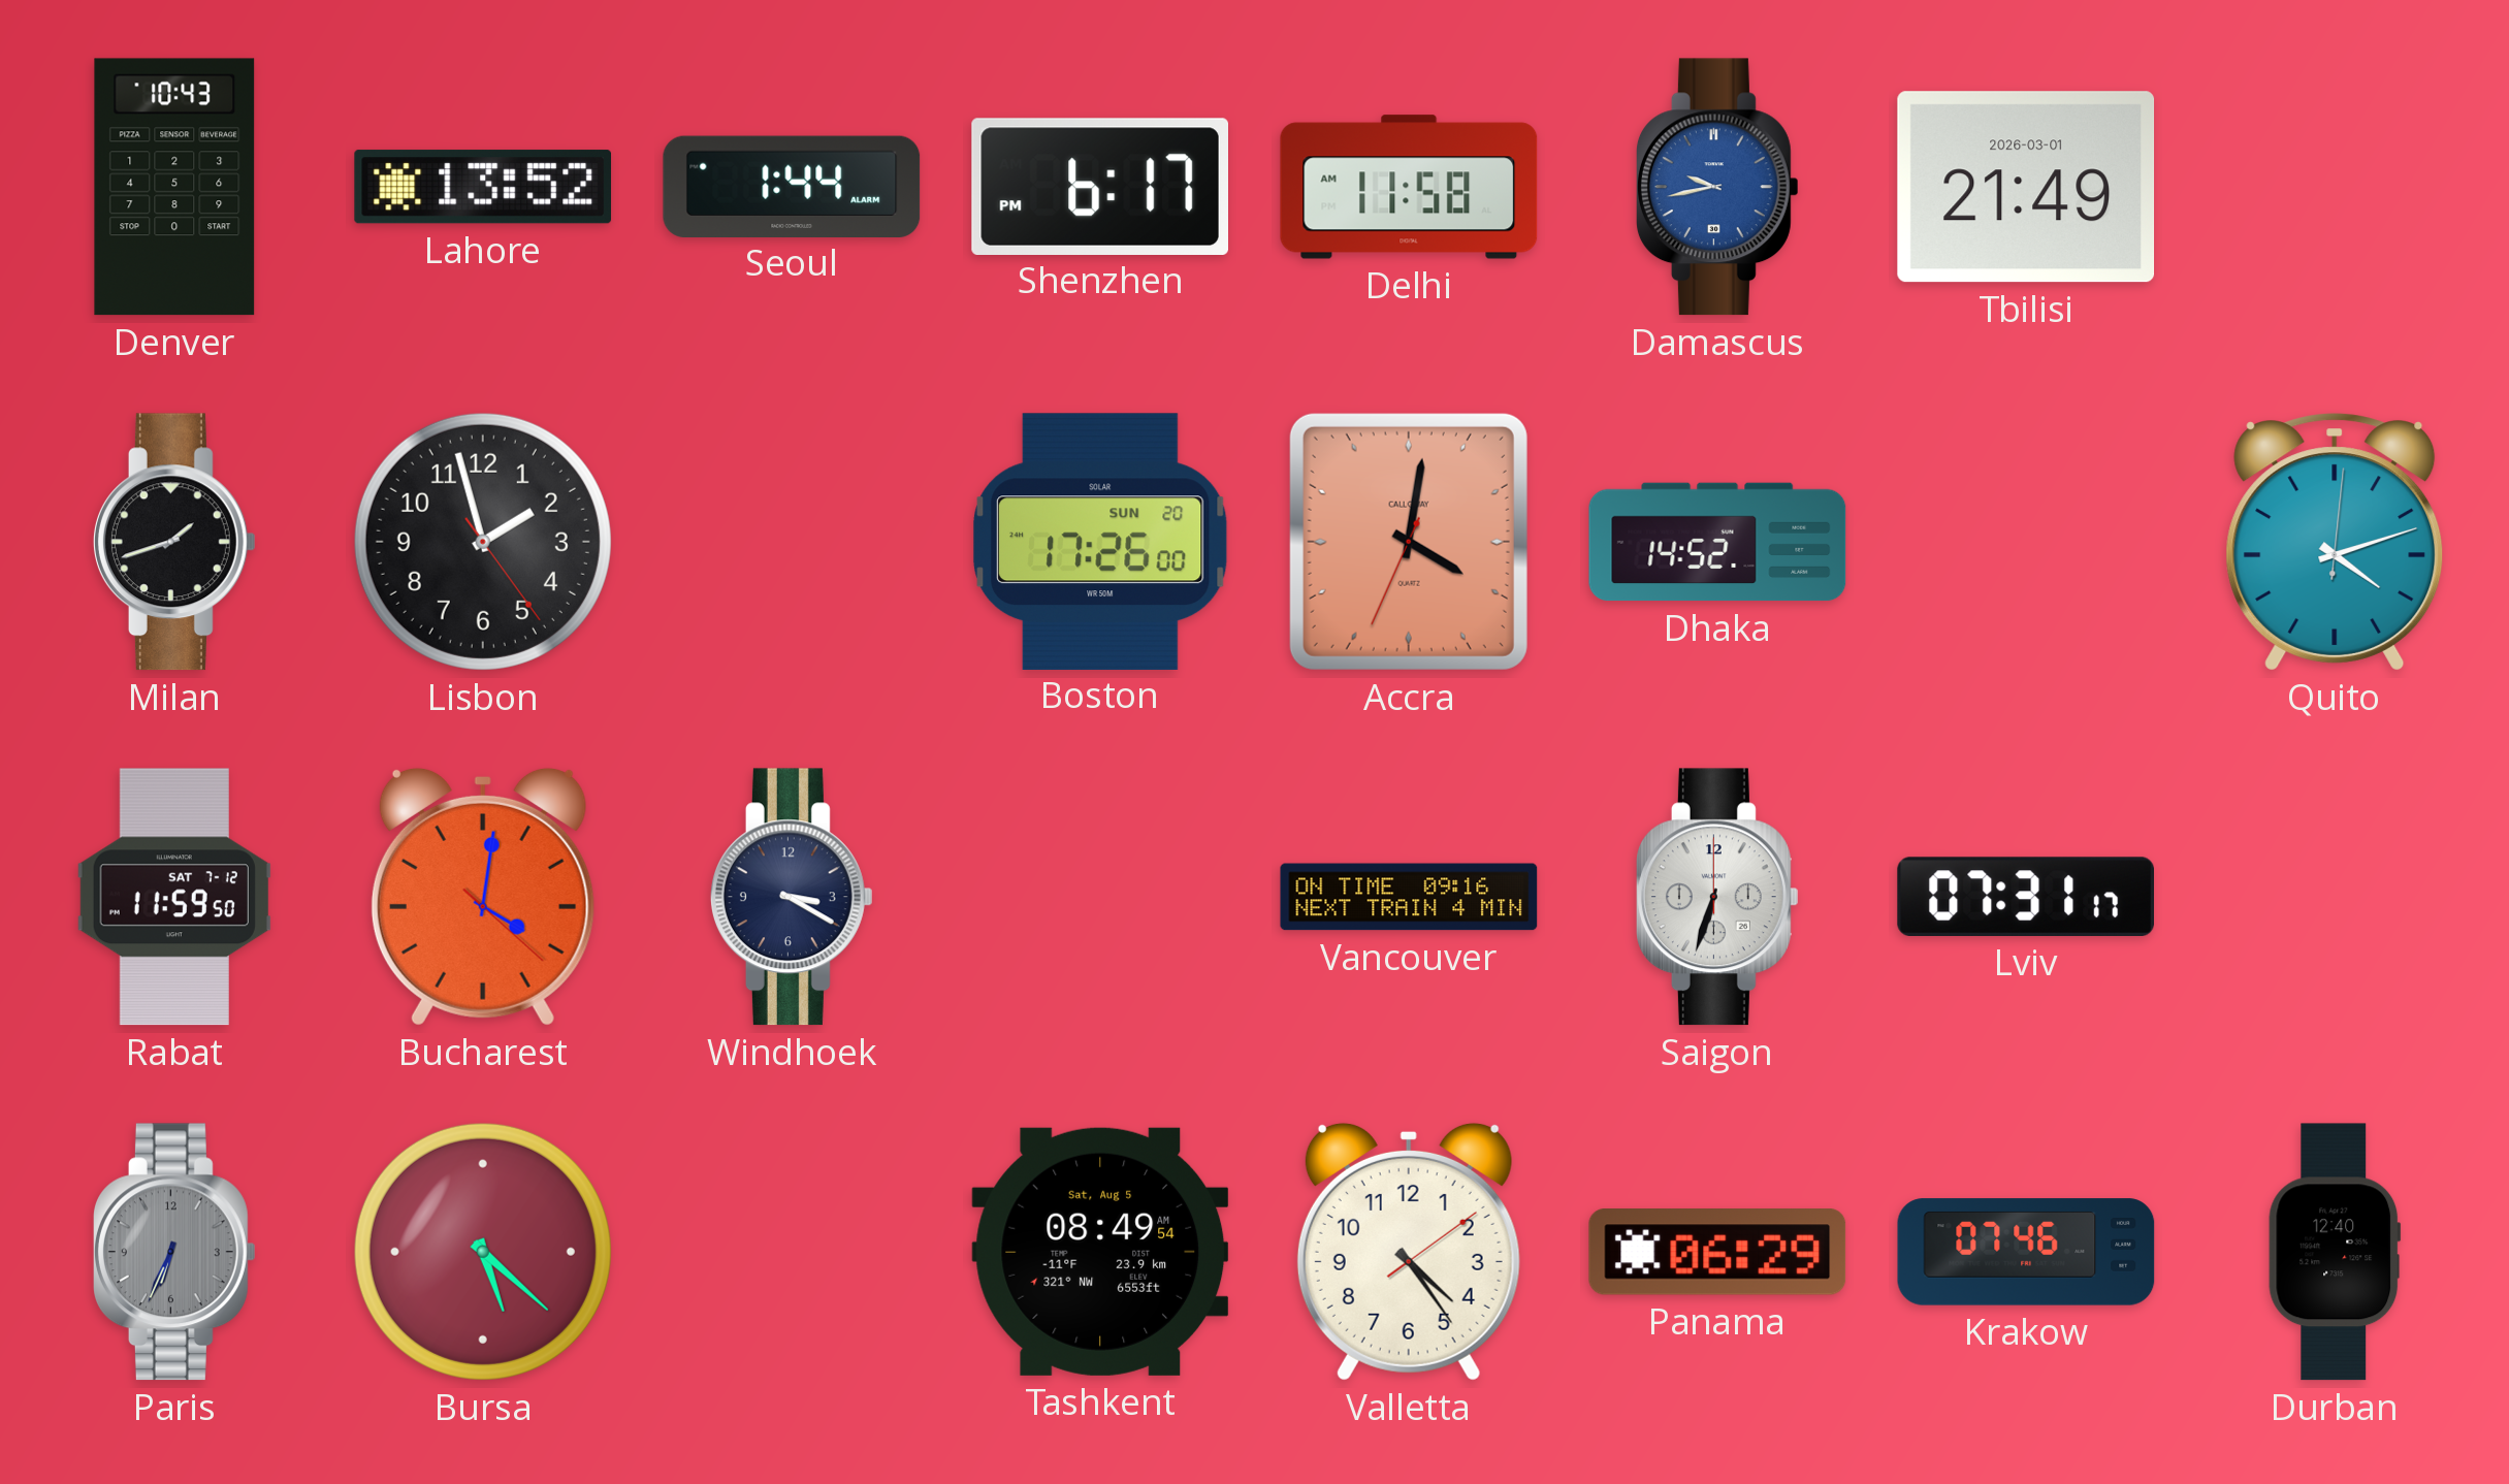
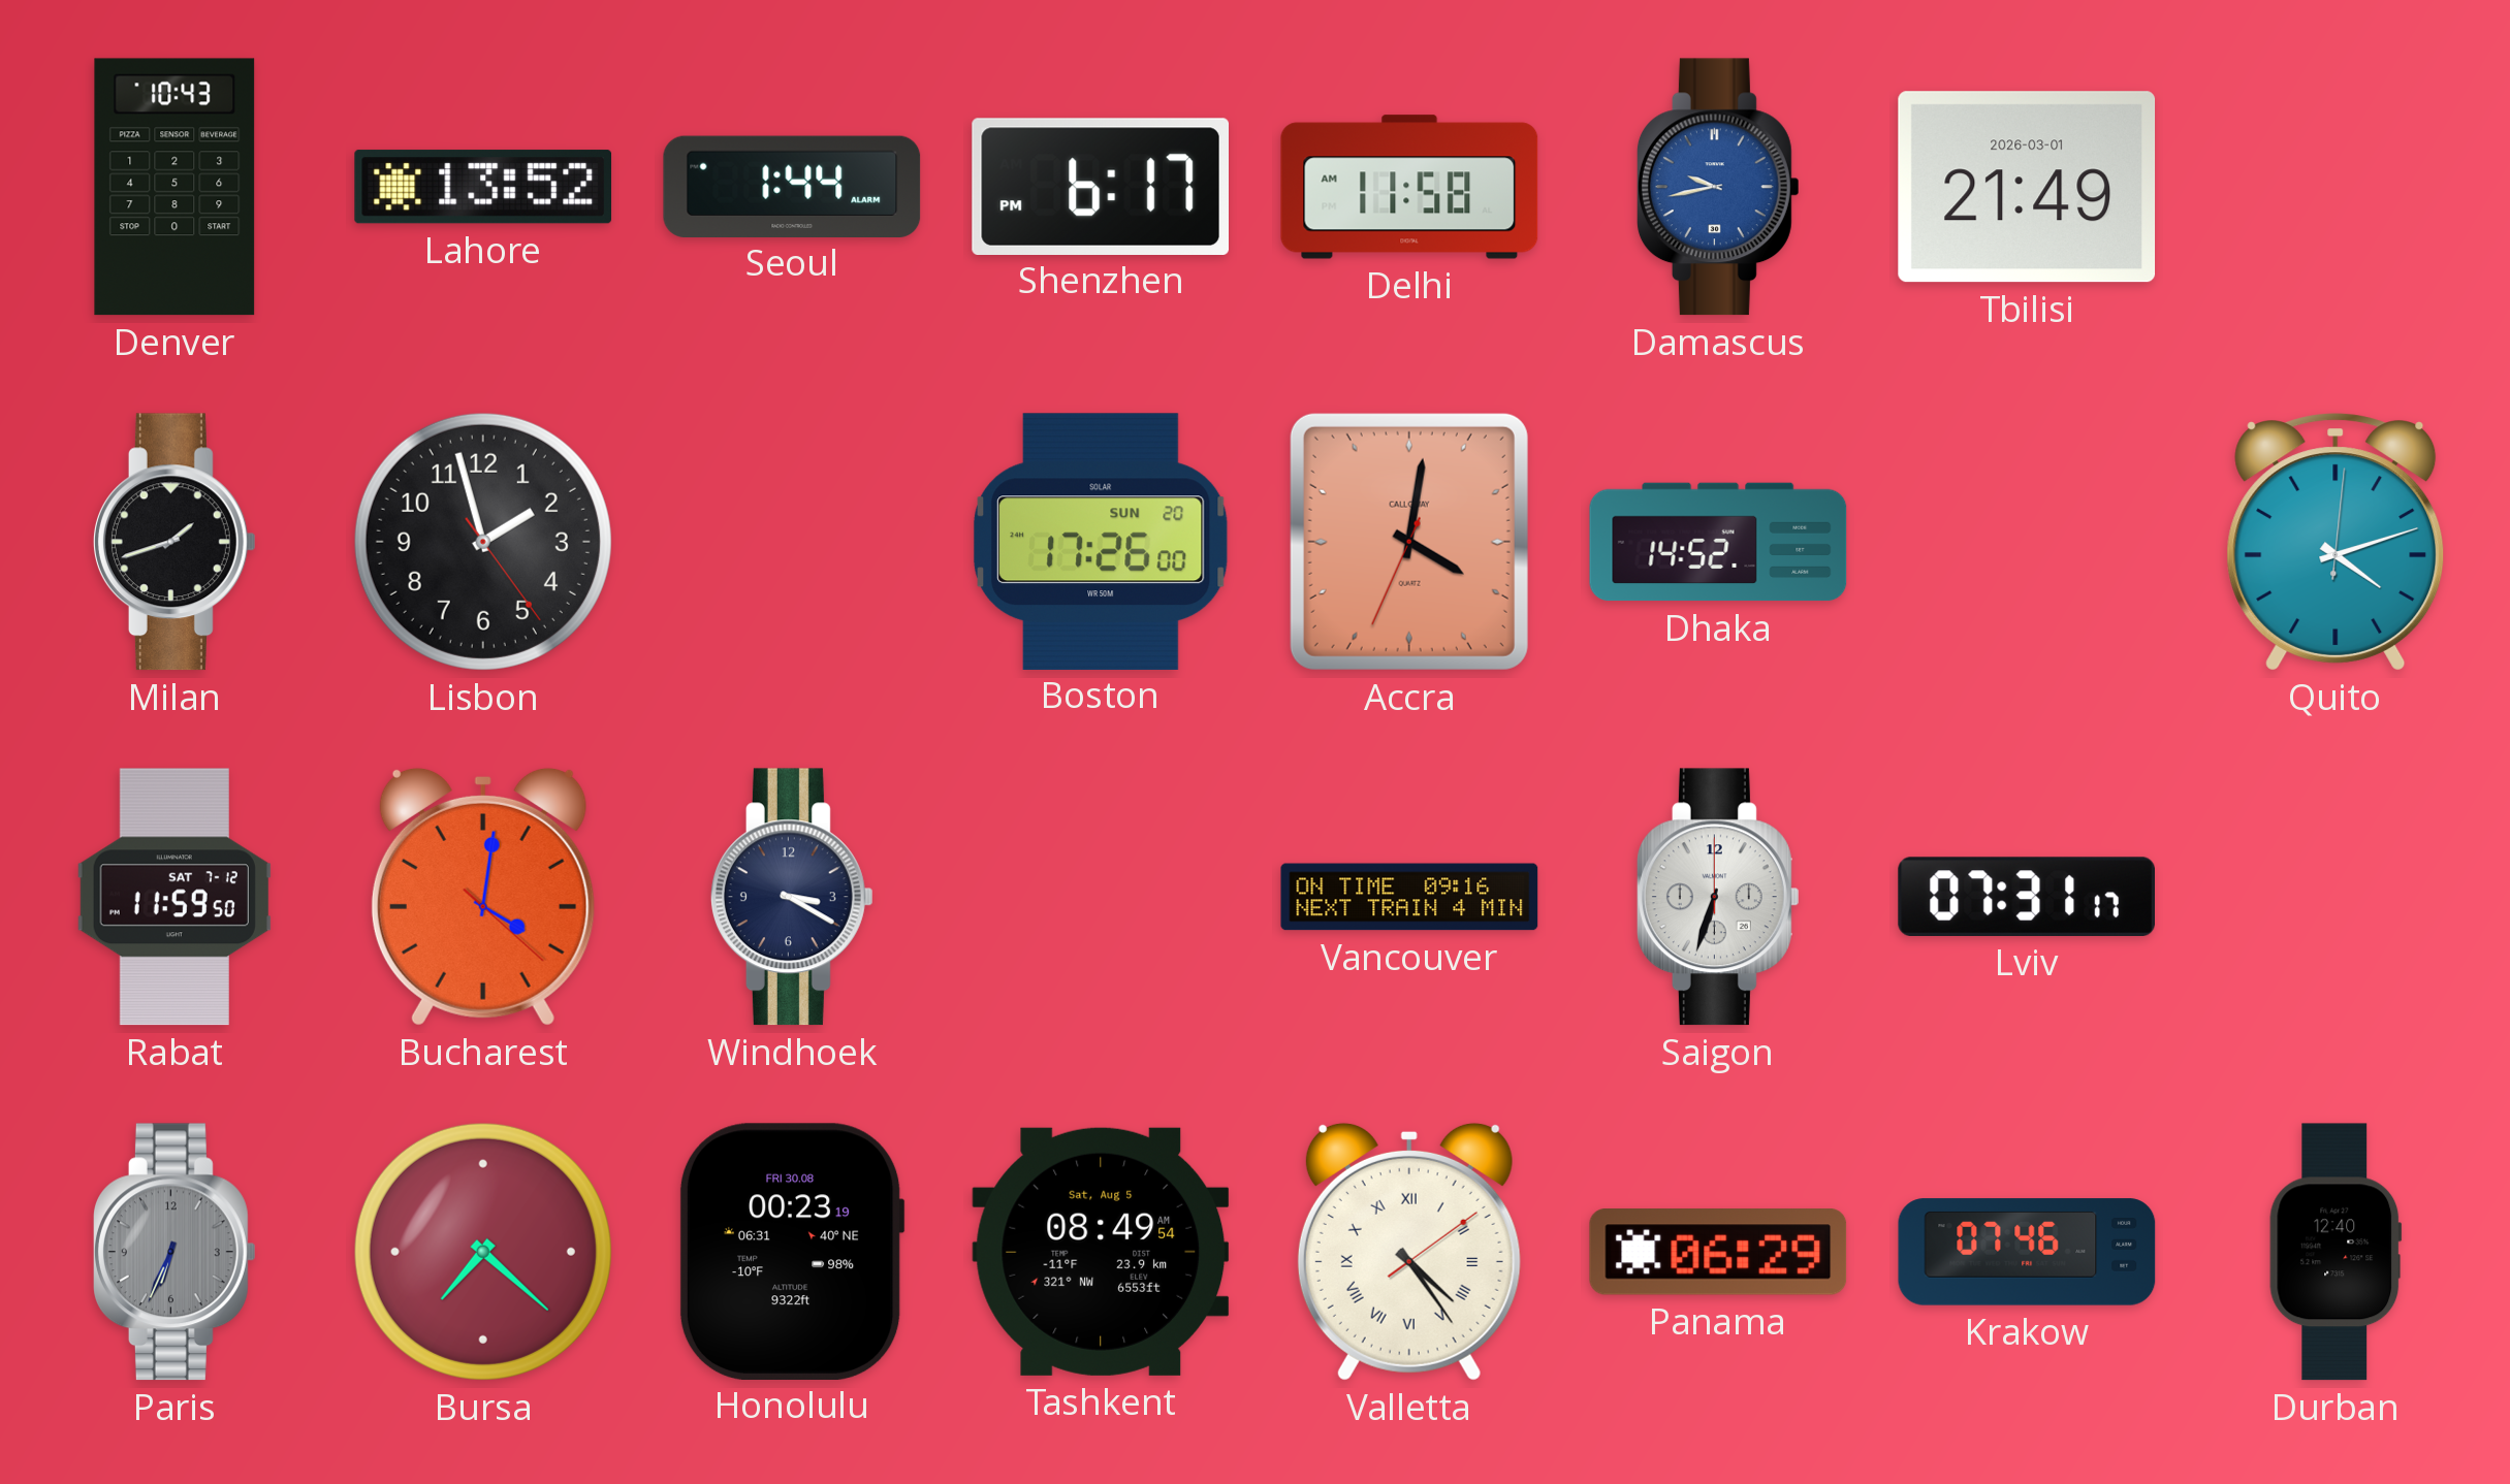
Bursa: 5:22 -> 7:22
Honolulu: none -> 00:23
Valletta numerals: Arabic -> Roman
